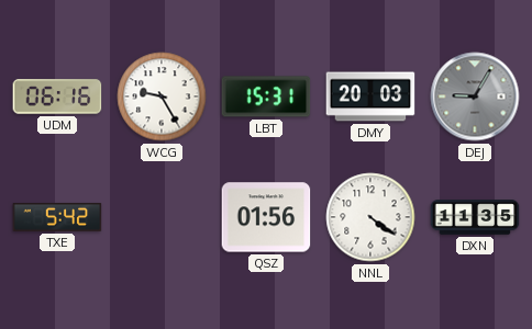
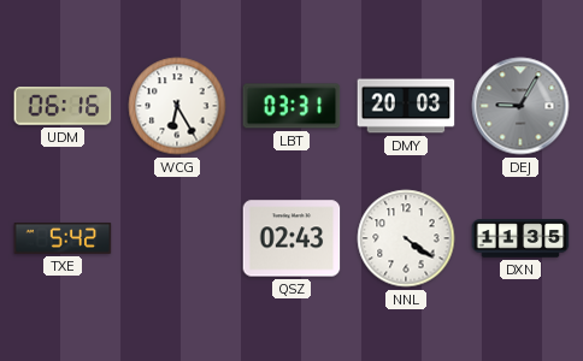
WCG: 9:25 -> 6:25
LBT: 15:31 -> 03:31
QSZ: 01:56 -> 02:43
